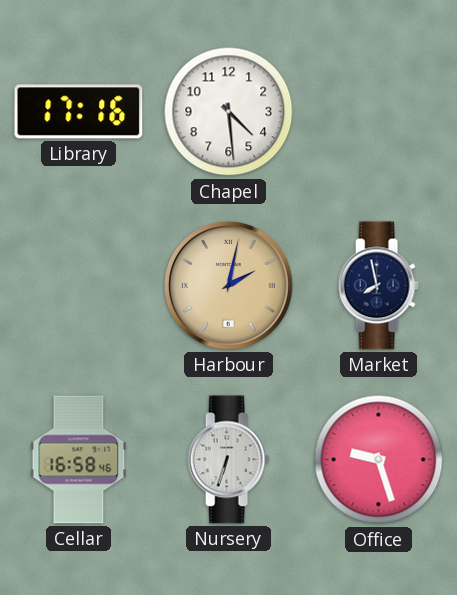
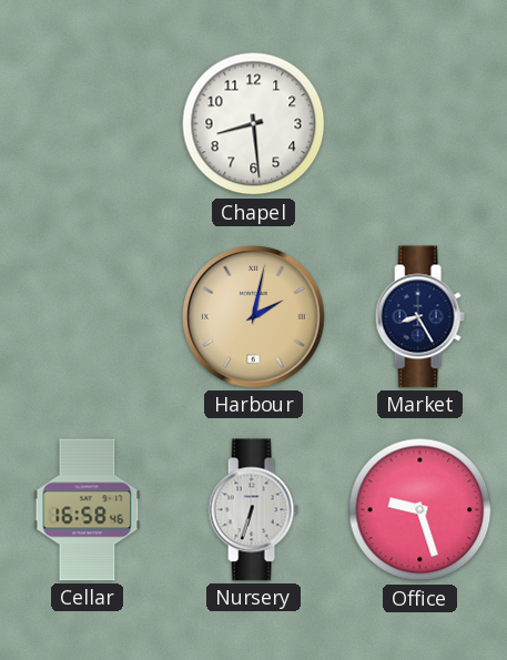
Library: 17:16 -> none
Chapel: 4:29 -> 8:29
Market: 7:58 -> 8:25
